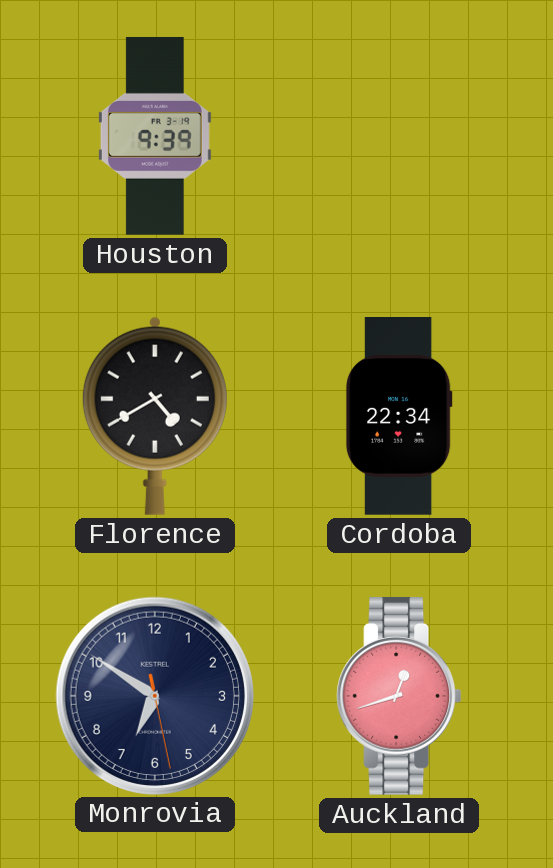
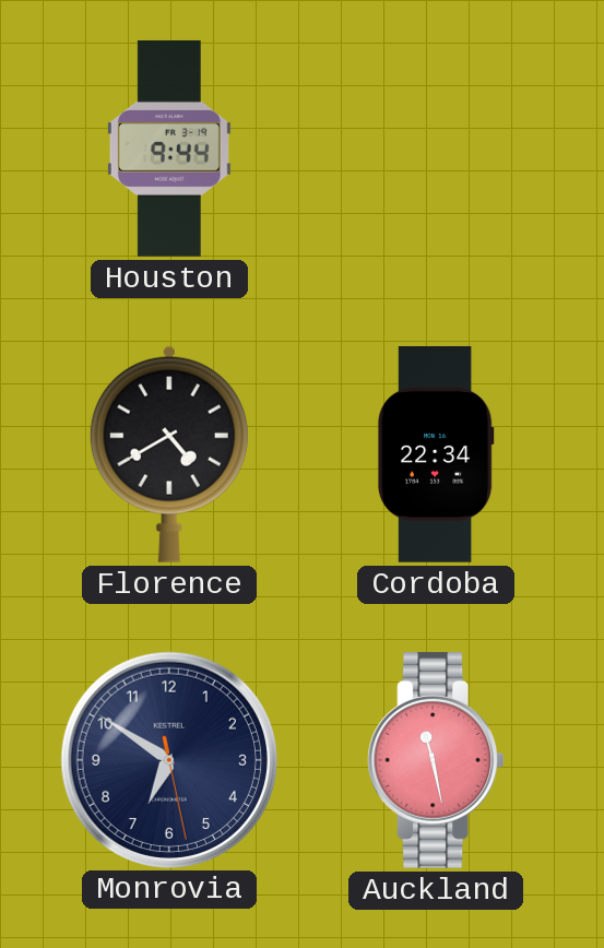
Houston: 9:39 -> 9:44
Auckland: 12:42 -> 11:28
